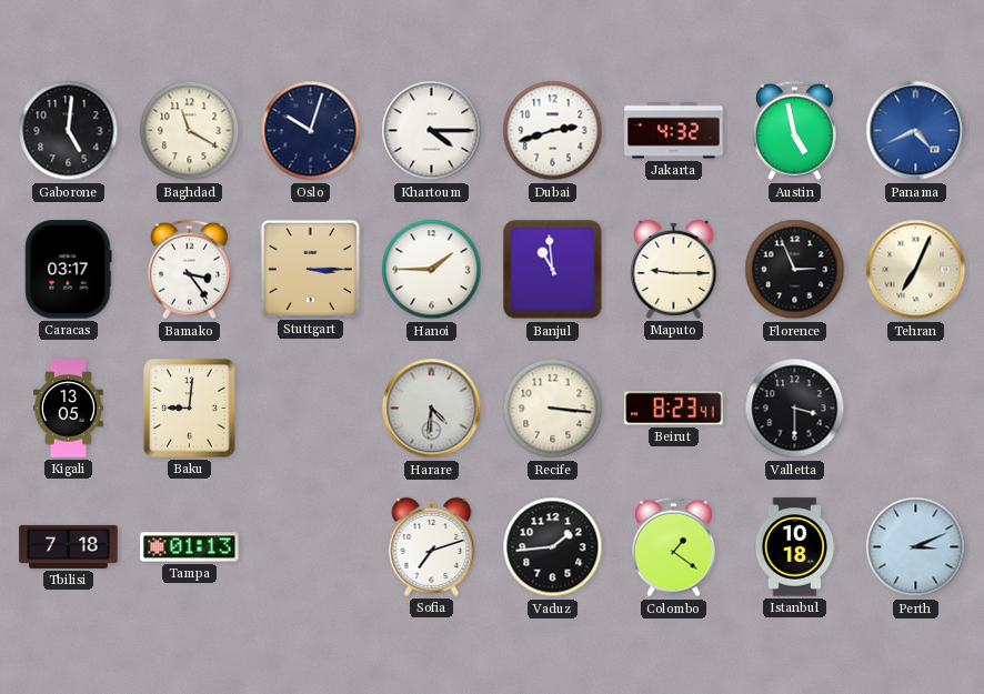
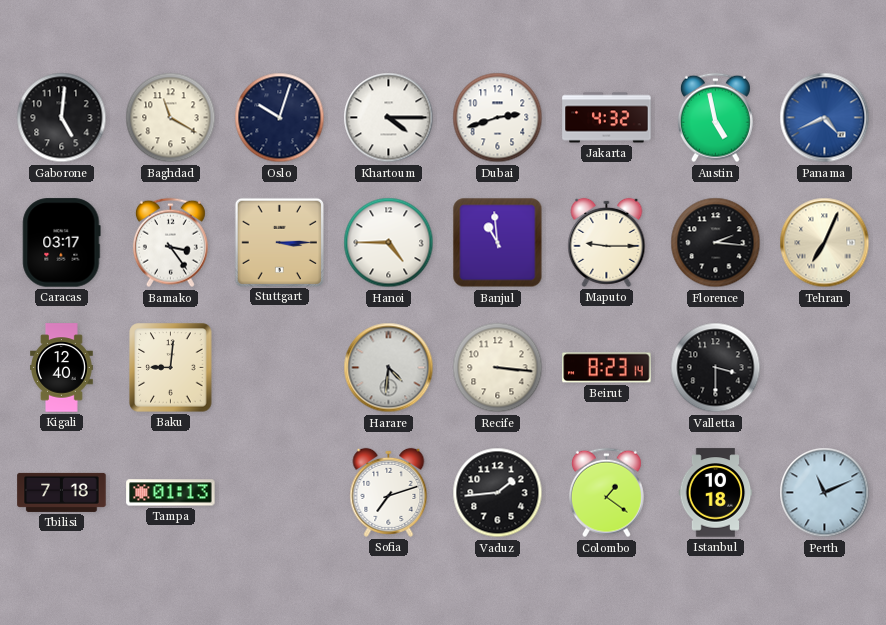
Hanoi: 1:45 -> 4:45
Florence: 2:56 -> 2:16
Kigali: 13:05 -> 12:40
Beirut: 8:23:41 -> 8:23:14
Perth: 3:11 -> 11:11
